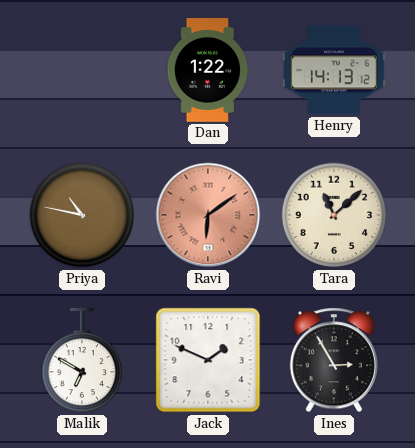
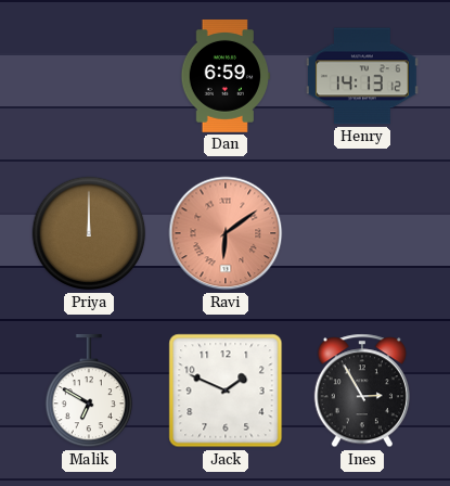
Dan: 1:22 -> 6:59
Priya: 10:47 -> 12:00
Tara: 11:08 -> none
